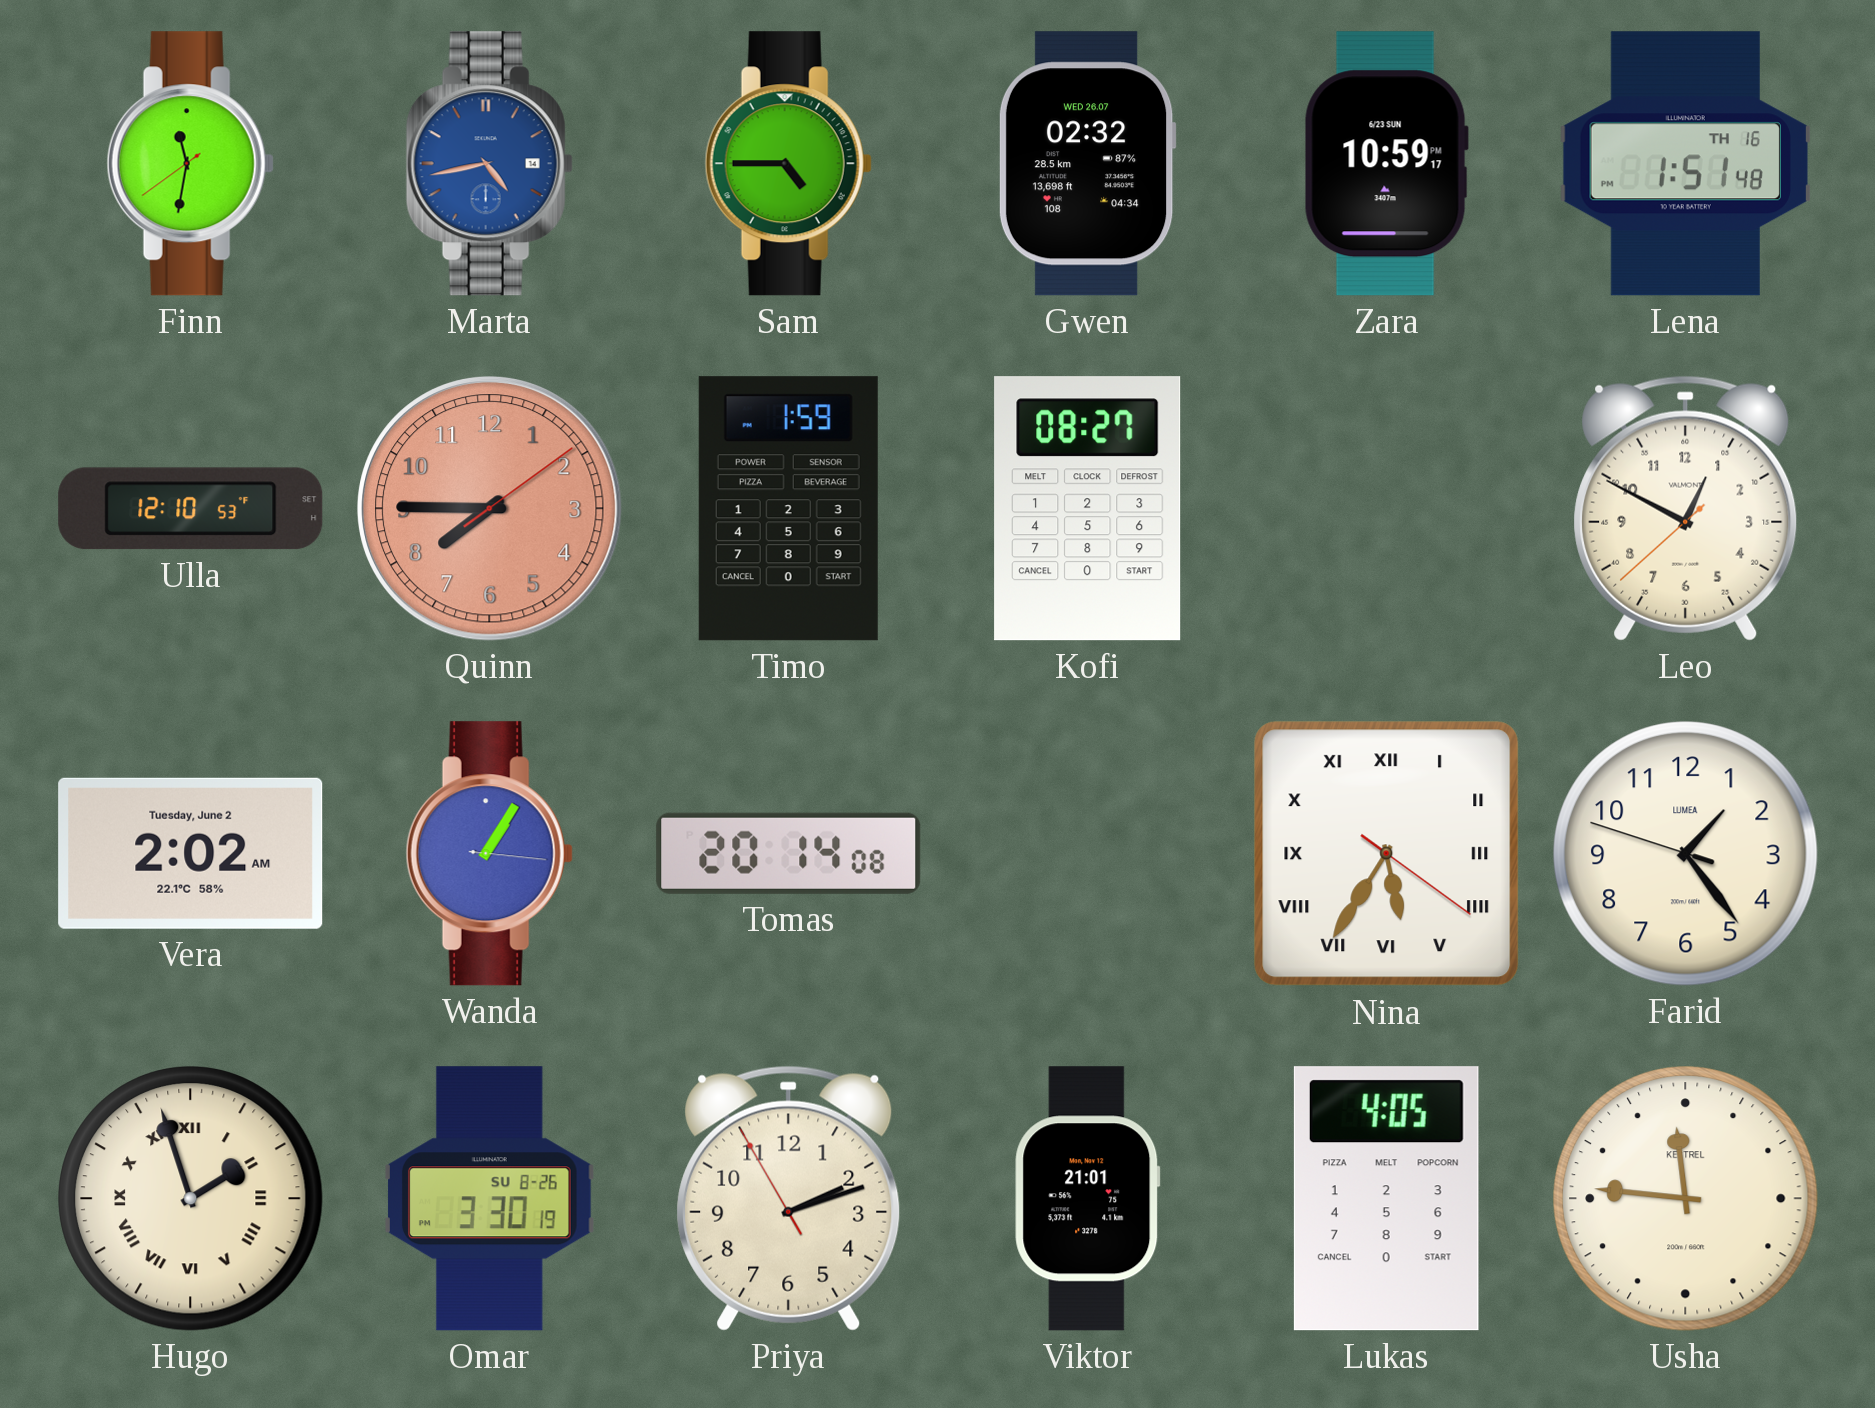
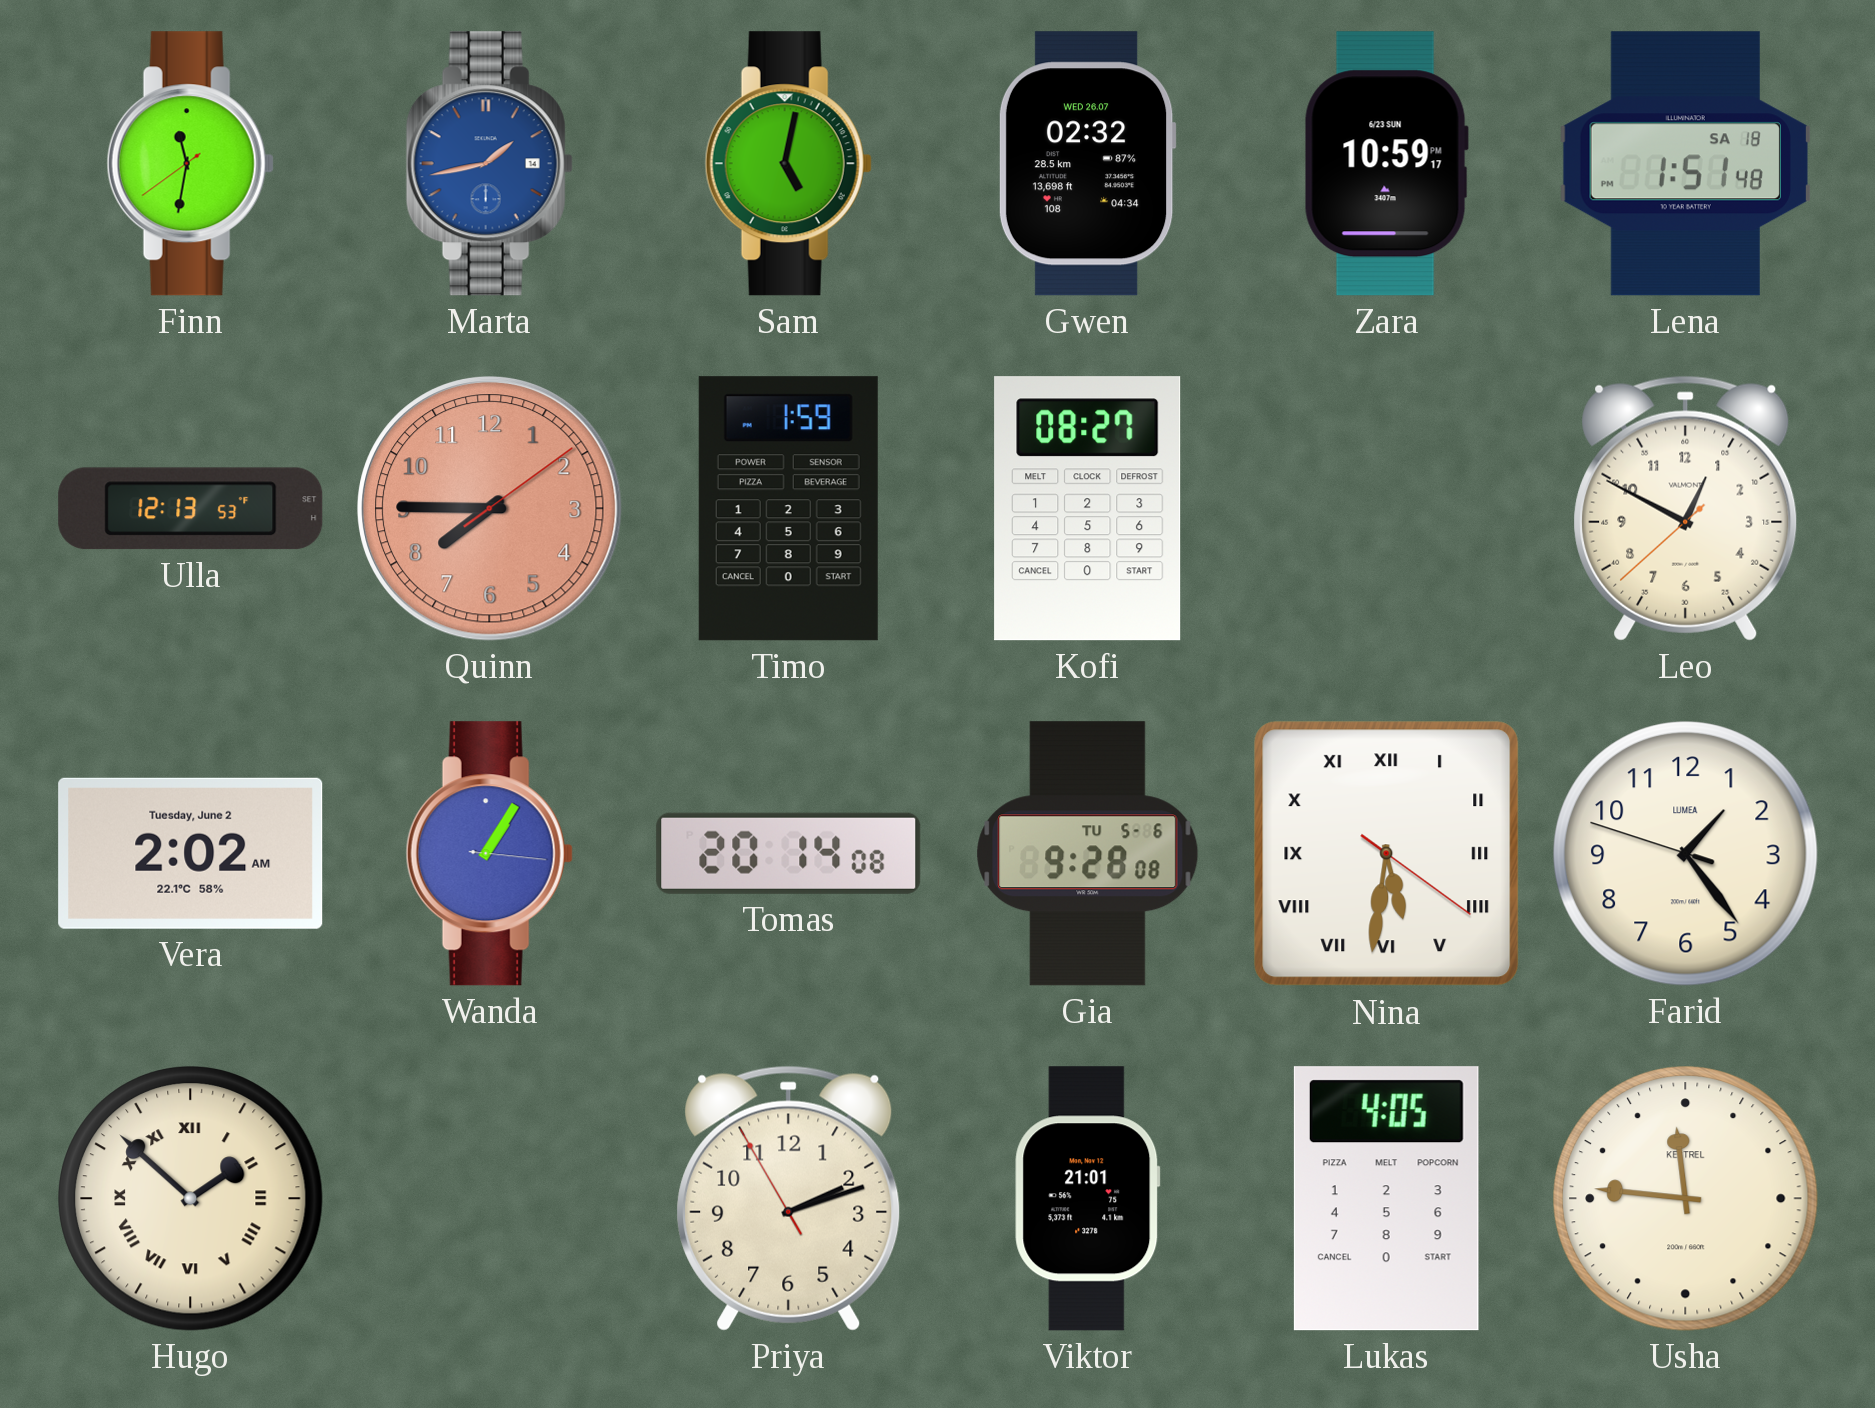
Marta: 4:43 -> 1:43
Sam: 4:45 -> 5:02
Lena date: TH 16 -> SA 18
Ulla: 12:10 -> 12:13
Gia: none -> 9:28
Nina: 5:35 -> 5:31
Hugo: 1:57 -> 1:52
Omar: 3:30 -> none
